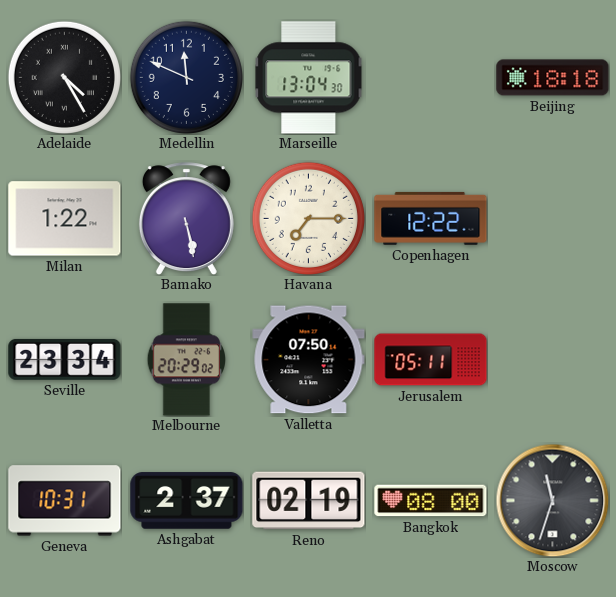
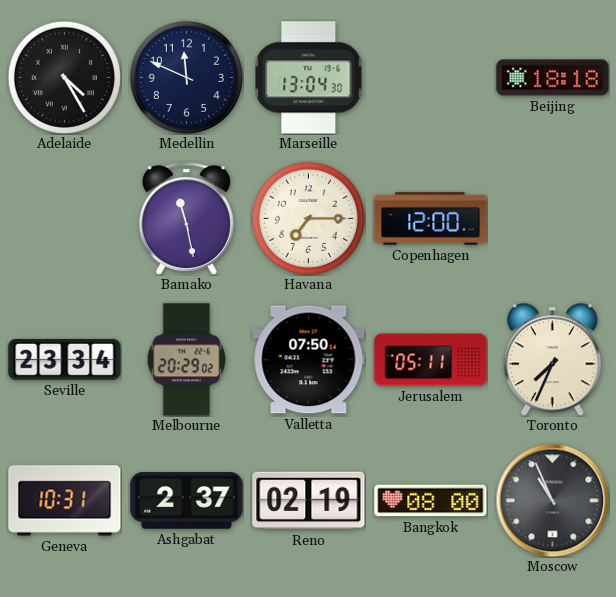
Milan: 1:22 -> none
Bamako: 5:28 -> 11:28
Copenhagen: 12:22 -> 12:00
Toronto: none -> 7:34
Moscow: 11:33 -> 10:56
